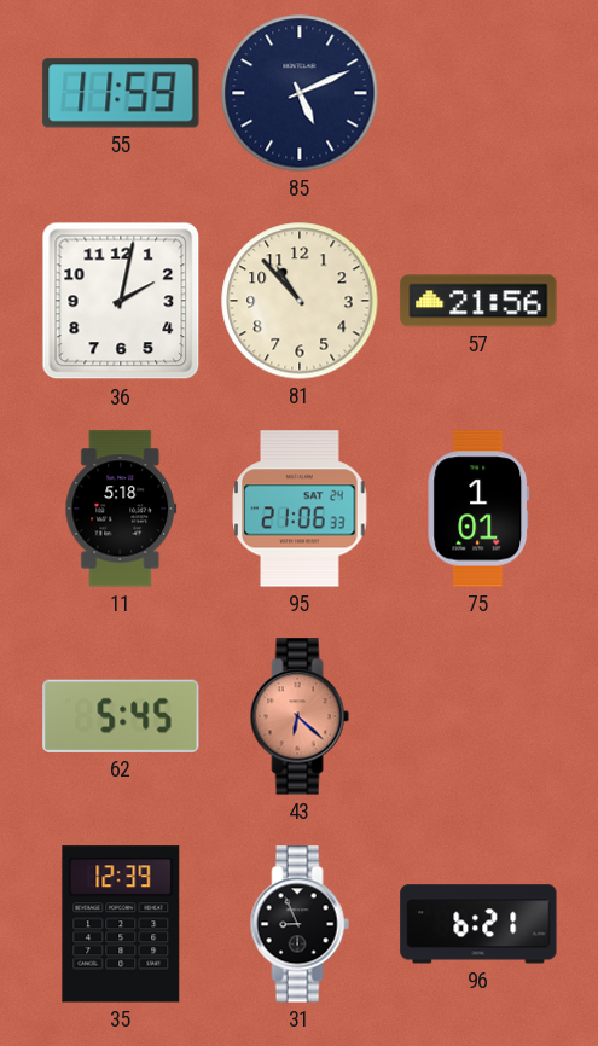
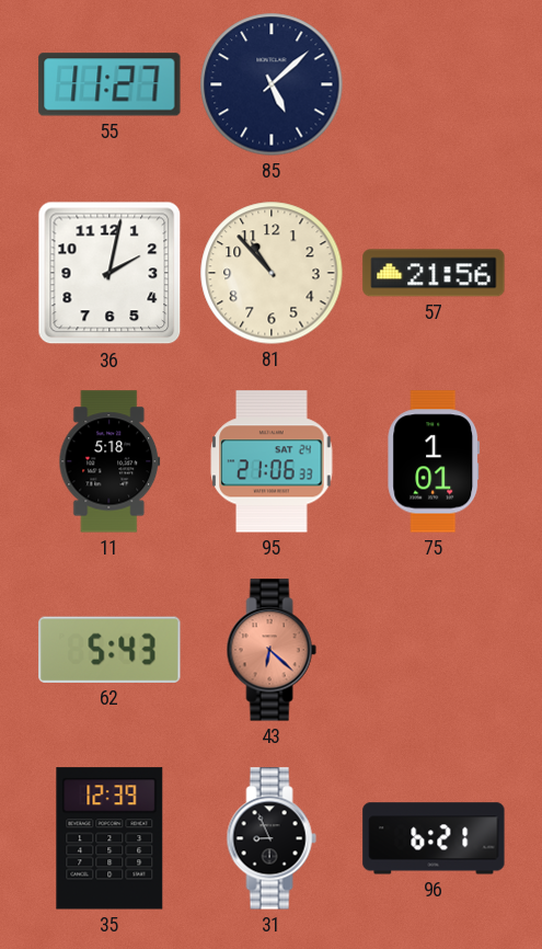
55: 11:59 -> 11:27
85: 5:11 -> 5:08
62: 5:45 -> 5:43
